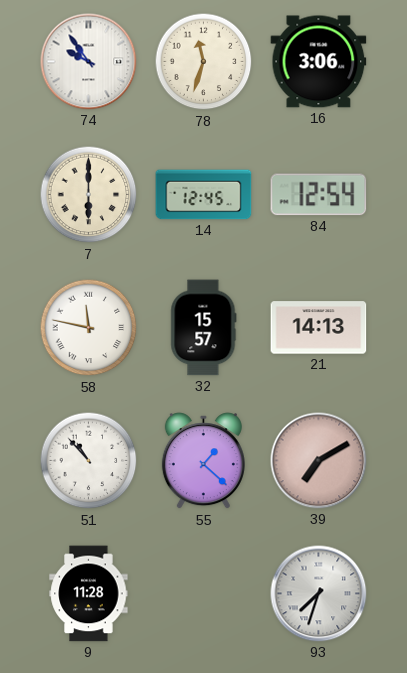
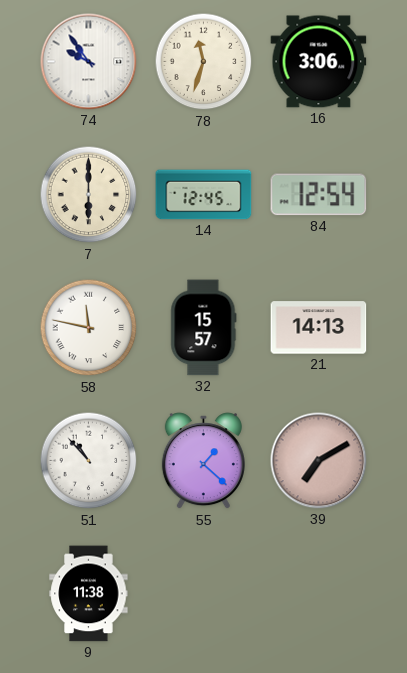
9: 11:28 -> 11:38
93: 7:33 -> none
